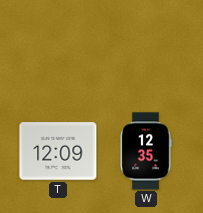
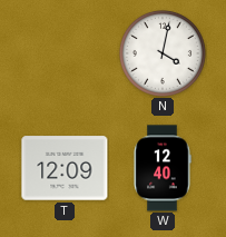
N: none -> 4:02
W: 12:35 -> 12:40
